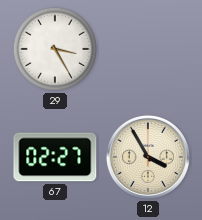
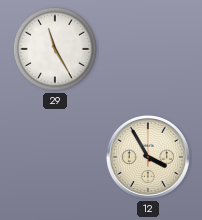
29: 3:25 -> 11:25
67: 02:27 -> none
